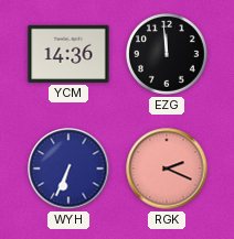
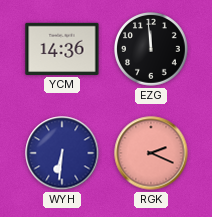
WYH: 6:34 -> 6:31
